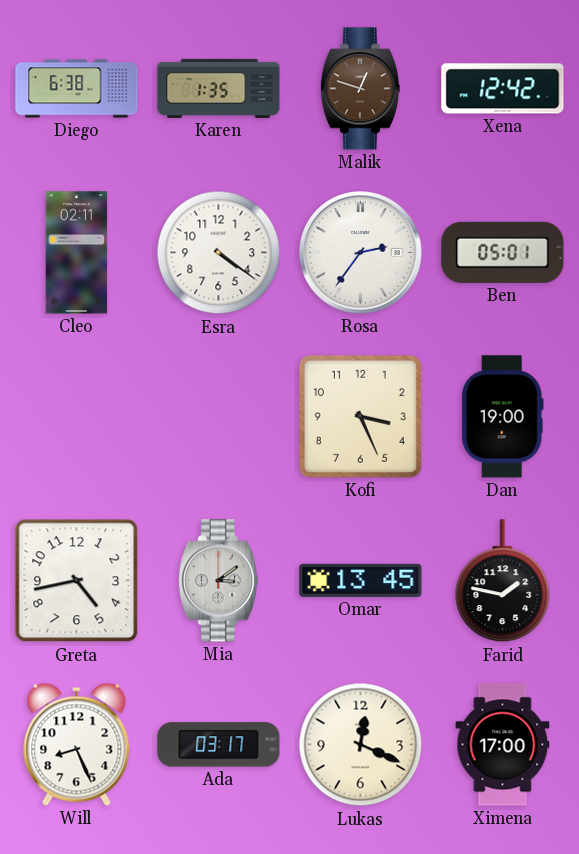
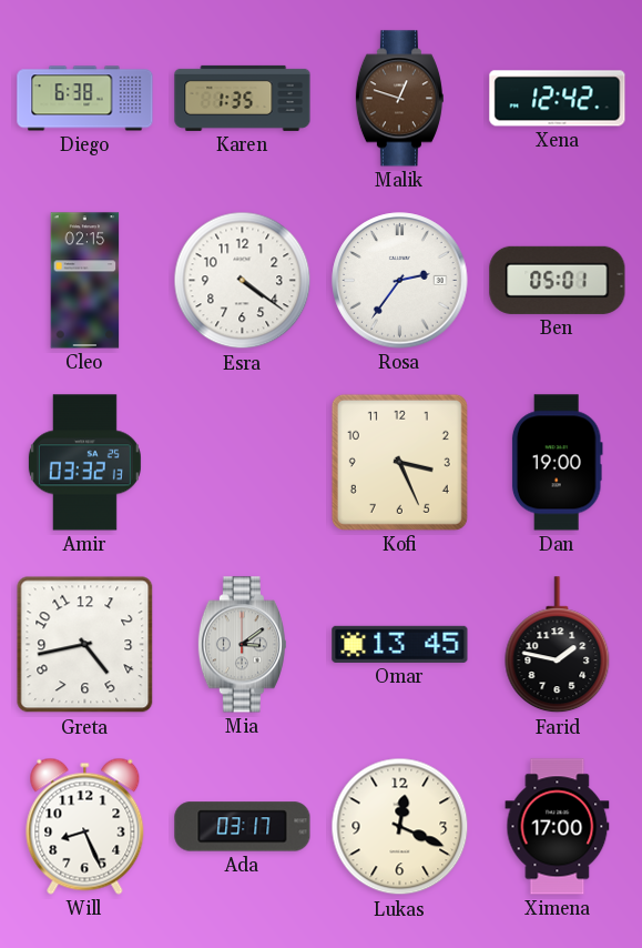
Cleo: 02:11 -> 02:15
Amir: none -> 03:32
